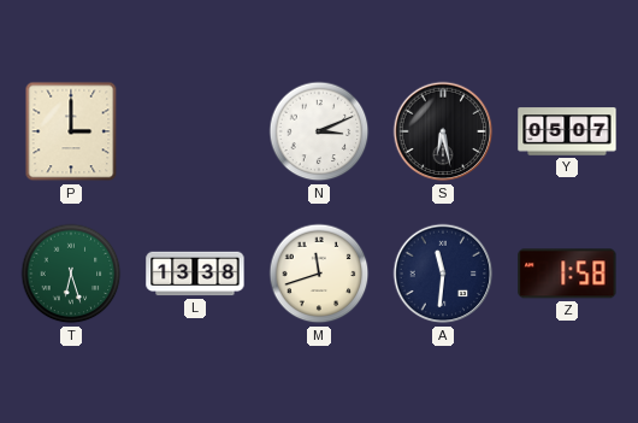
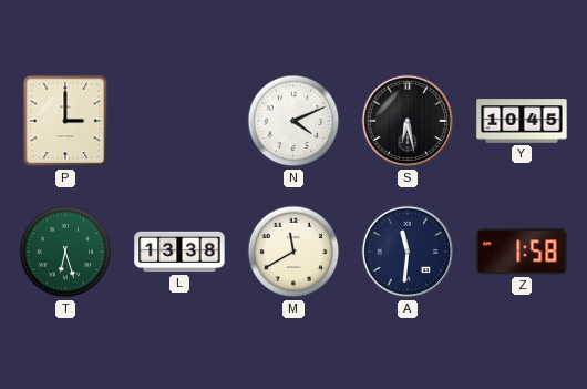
N: 3:11 -> 4:11
Y: 05:07 -> 10:45
M: 11:42 -> 11:40
